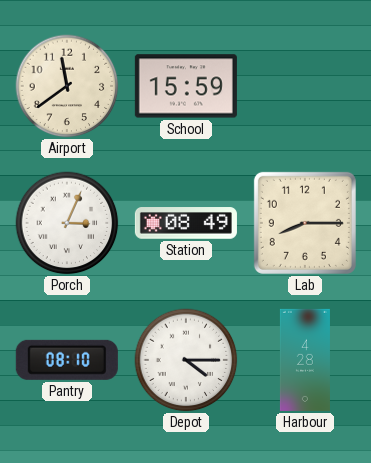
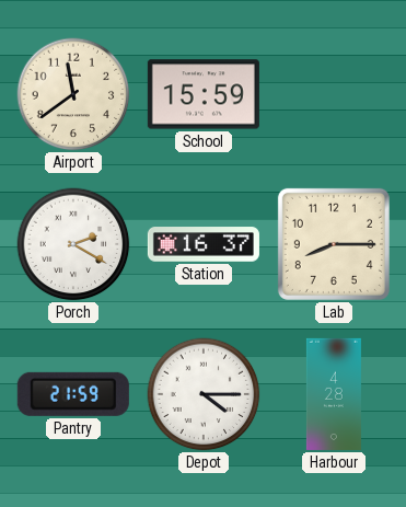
Porch: 3:04 -> 2:20
Station: 08:49 -> 16:37
Pantry: 08:10 -> 21:59
